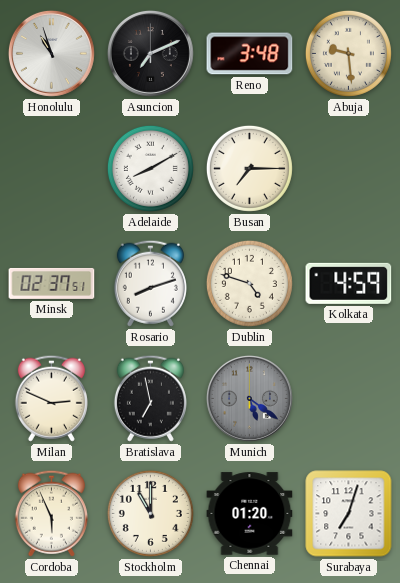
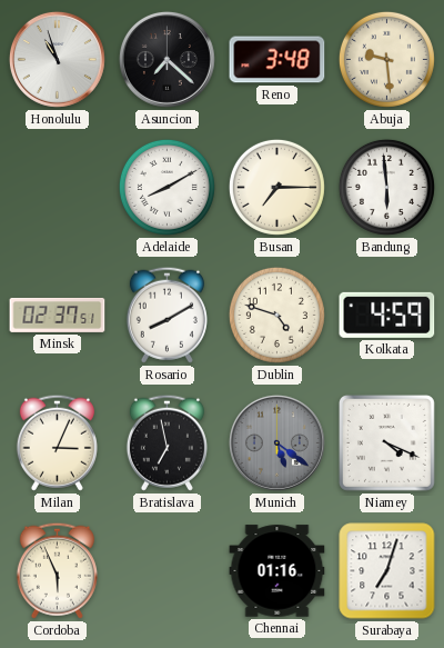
Asuncion: 7:11 -> 7:22
Bandung: none -> 5:59
Rosario: 8:12 -> 8:10
Milan: 2:49 -> 3:04
Niamey: none -> 4:19
Stockholm: 11:00 -> none
Chennai: 01:20 -> 01:16
